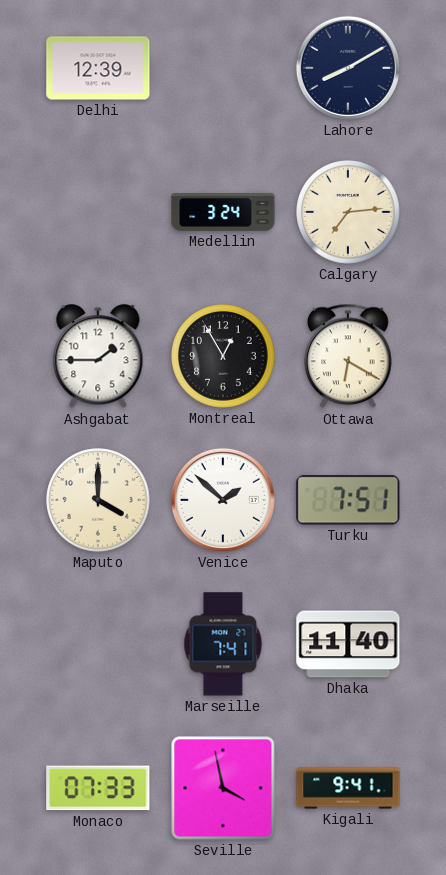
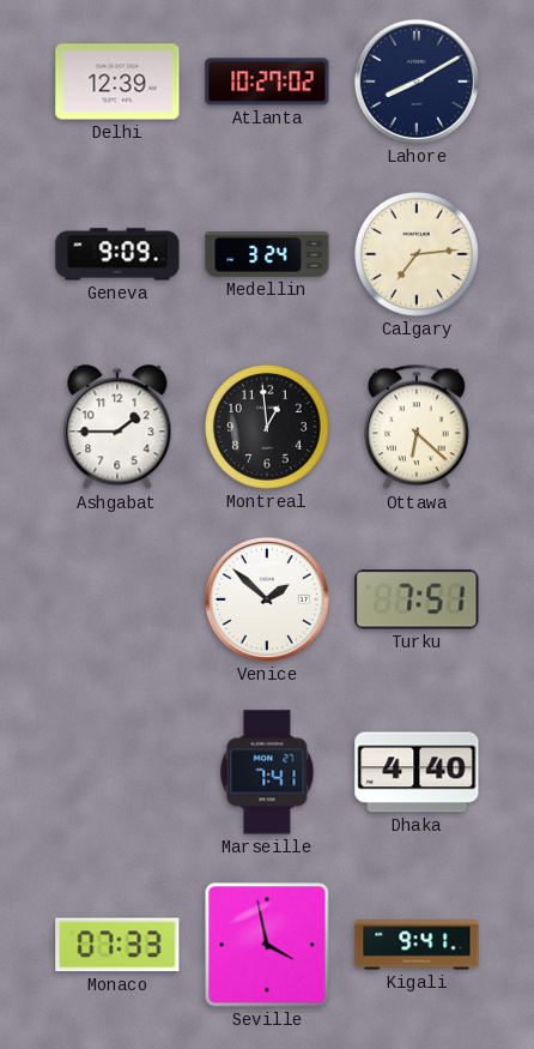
Atlanta: none -> 10:27
Geneva: none -> 9:09
Montreal: 12:55 -> 12:59
Ottawa: 6:20 -> 6:22
Maputo: 4:00 -> none
Dhaka: 11:40 -> 4:40
